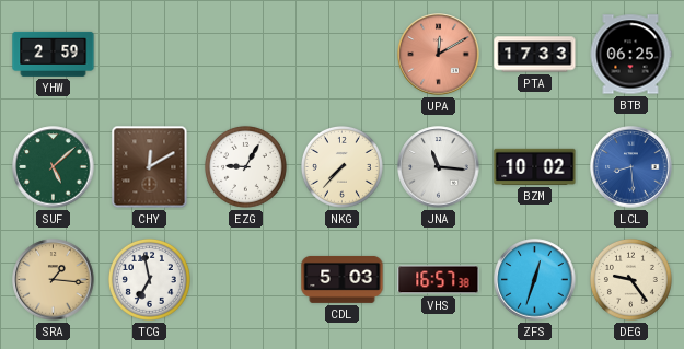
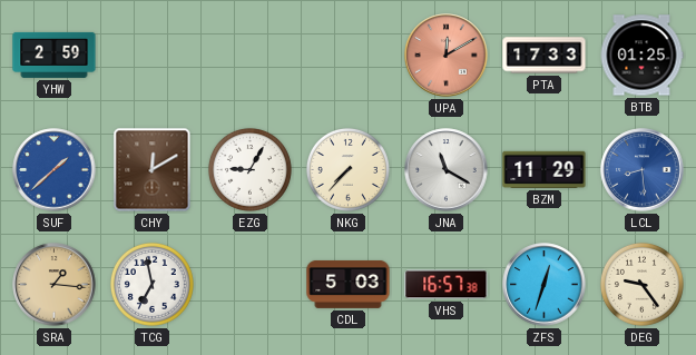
BTB: 06:25 -> 01:25
SUF: 5:08 -> 1:38
SUF dial: green -> blue
JNA: 11:16 -> 11:20
BZM: 10:02 -> 11:29
